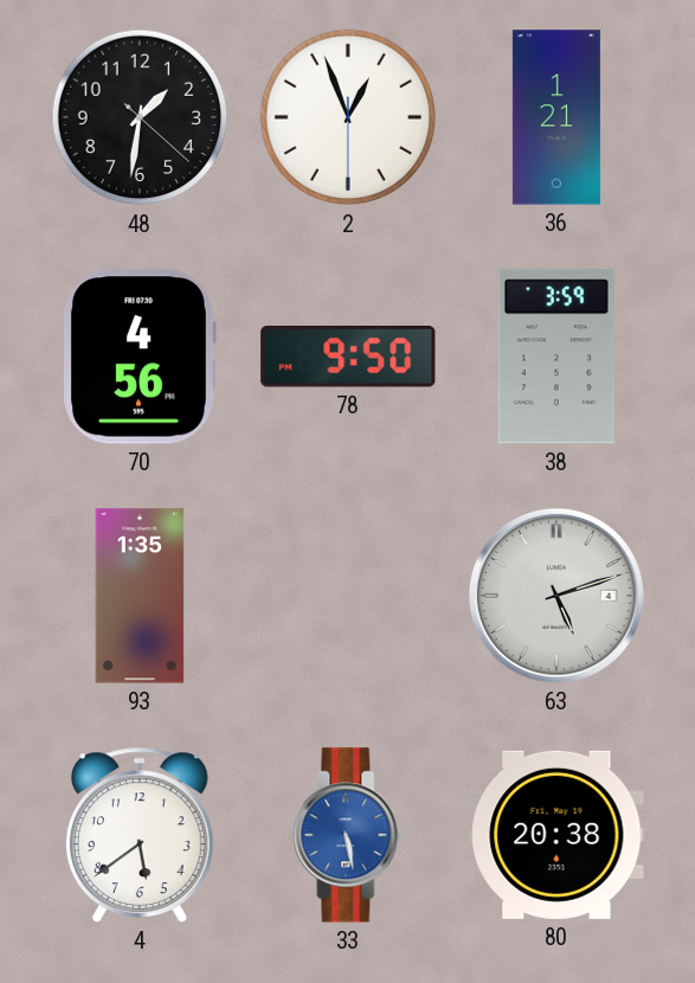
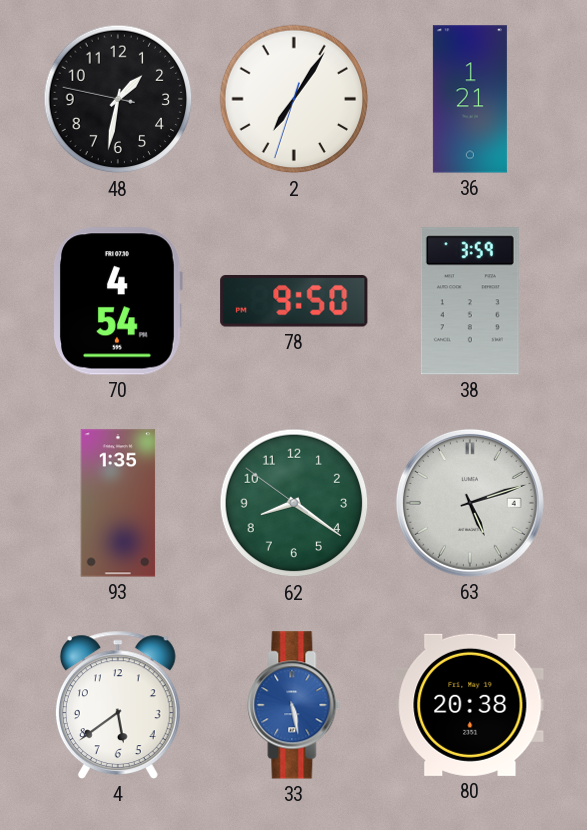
48: 1:31:22 -> 1:31:47
2: 12:56 -> 7:05
70: 4:56 -> 4:54
62: none -> 8:20
